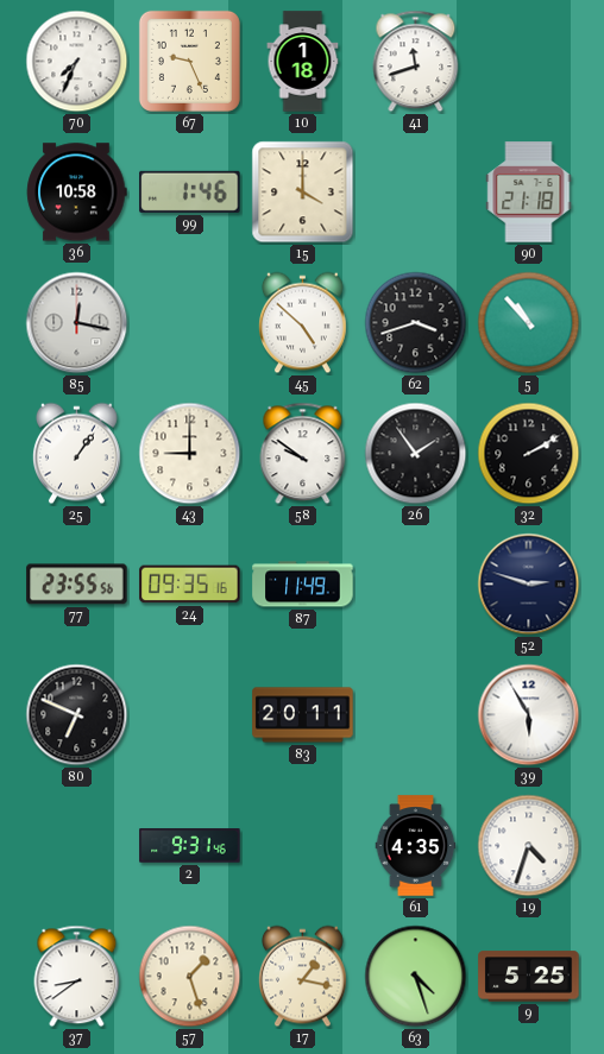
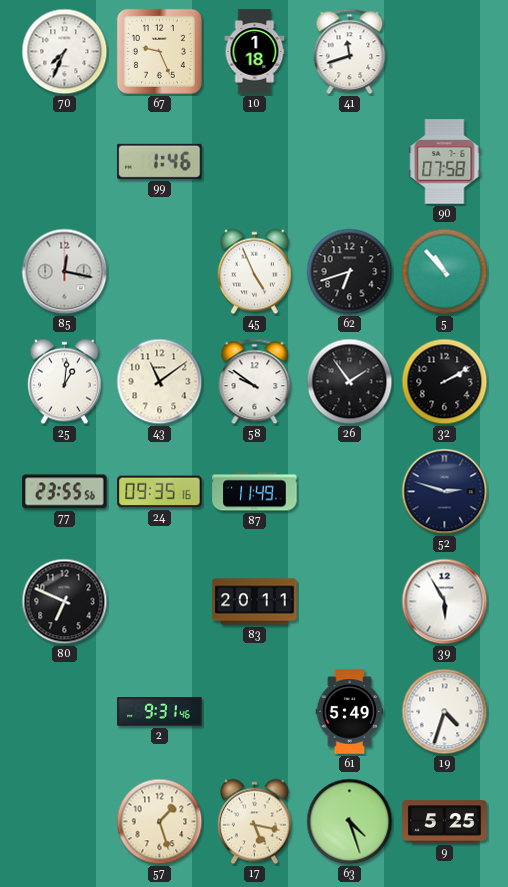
36: 10:58 -> none
15: 4:00 -> none
90: 21:18 -> 07:58
45: 4:52 -> 4:56
62: 3:42 -> 6:42
25: 1:06 -> 1:01
43: 9:00 -> 11:09
61: 4:35 -> 5:49
37: 8:39 -> none
17: 1:17 -> 5:17
